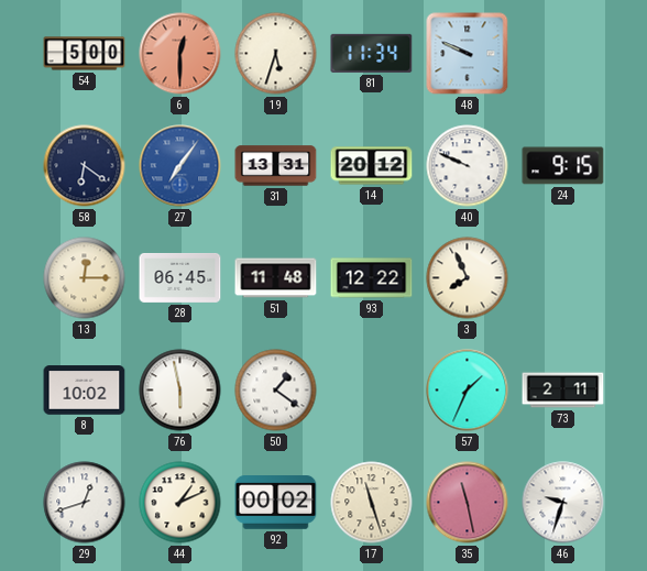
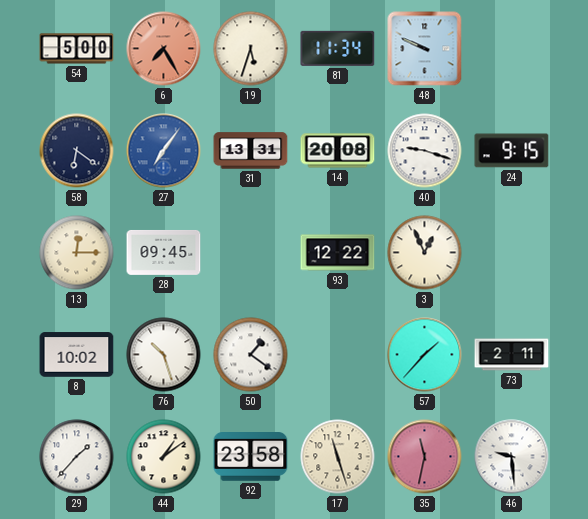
6: 12:30 -> 7:25
14: 20:12 -> 20:08
40: 9:49 -> 9:18
28: 06:45 -> 09:45
51: 11:48 -> none
3: 7:56 -> 12:56
76: 5:58 -> 10:27
57: 1:34 -> 1:37
29: 12:42 -> 1:37
44: 1:11 -> 1:09
92: 00:02 -> 23:58
35: 11:28 -> 11:32
46: 9:33 -> 9:29
